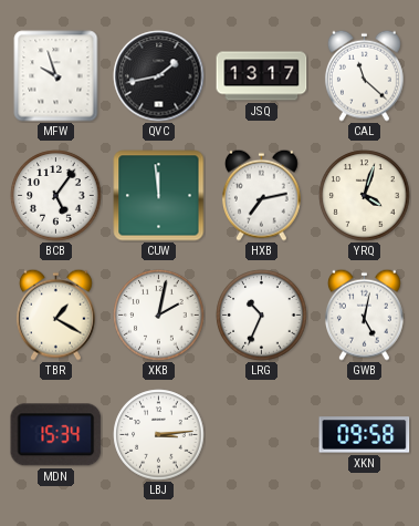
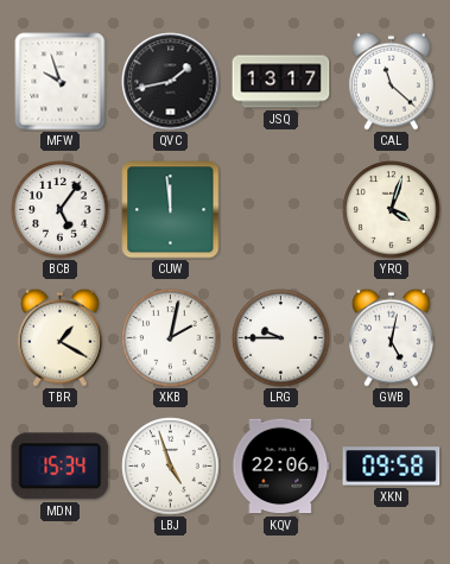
HXB: 7:13 -> none
LRG: 10:34 -> 9:45
LBJ: 3:14 -> 4:57
KQV: none -> 22:06
